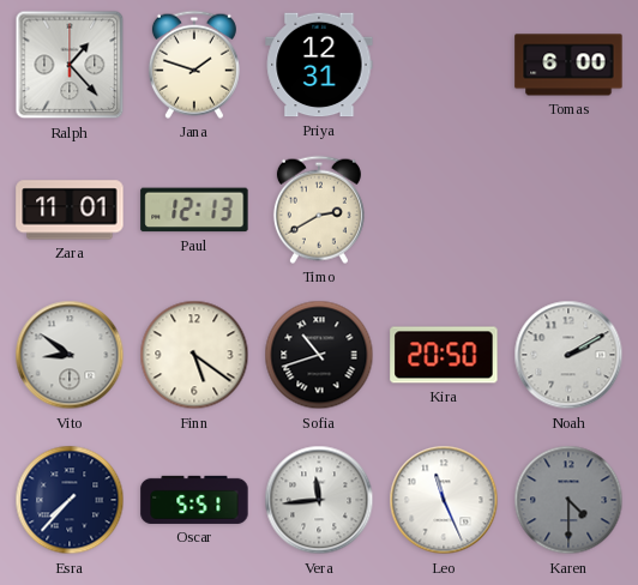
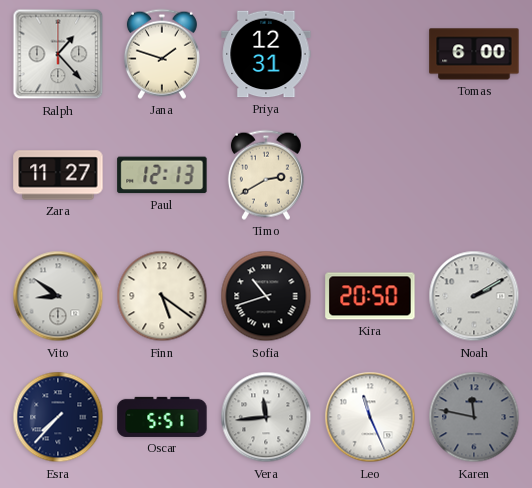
Zara: 11:01 -> 11:27
Karen: 4:30 -> 11:47
